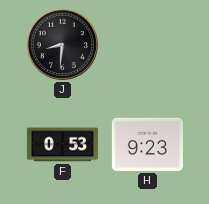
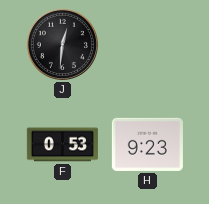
J: 8:31 -> 12:31
